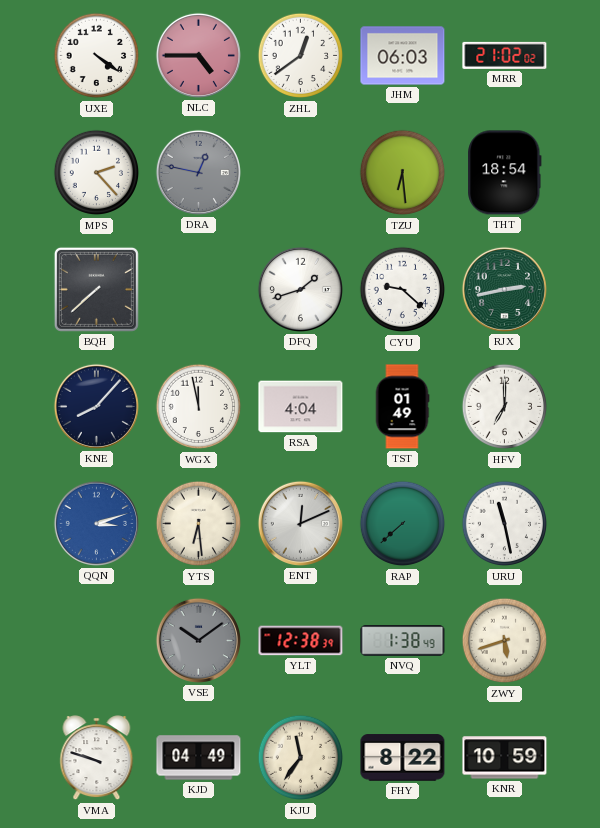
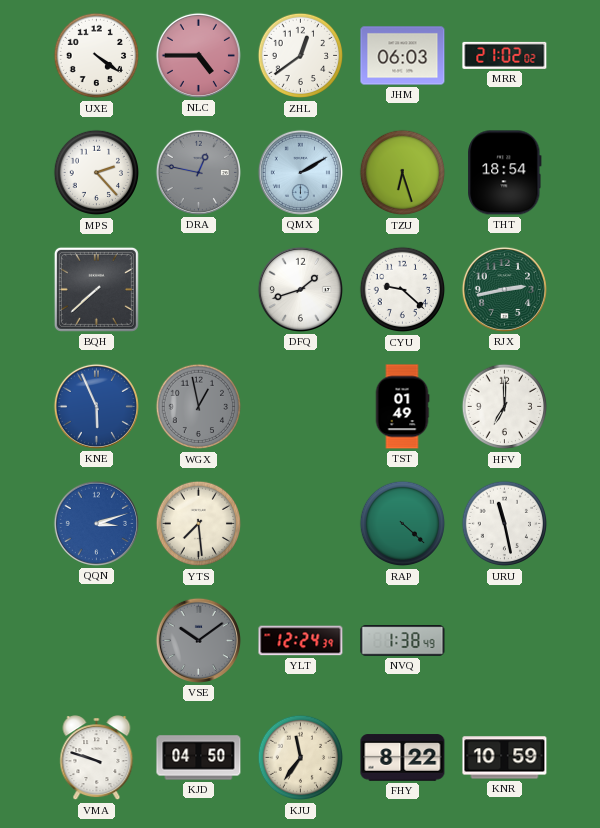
QMX: none -> 2:10
TZU: 6:29 -> 6:27
KNE: 8:07 -> 5:56
KNE dial: navy -> blue
WGX: 11:58 -> 12:58
WGX dial: white -> grey
RSA: 4:04 -> none
YTS: 6:29 -> 7:29
ENT: 12:11 -> none
RAP: 7:38 -> 4:22
YLT: 12:38 -> 12:24
ZWY: 5:42 -> none
KJD: 04:49 -> 04:50
